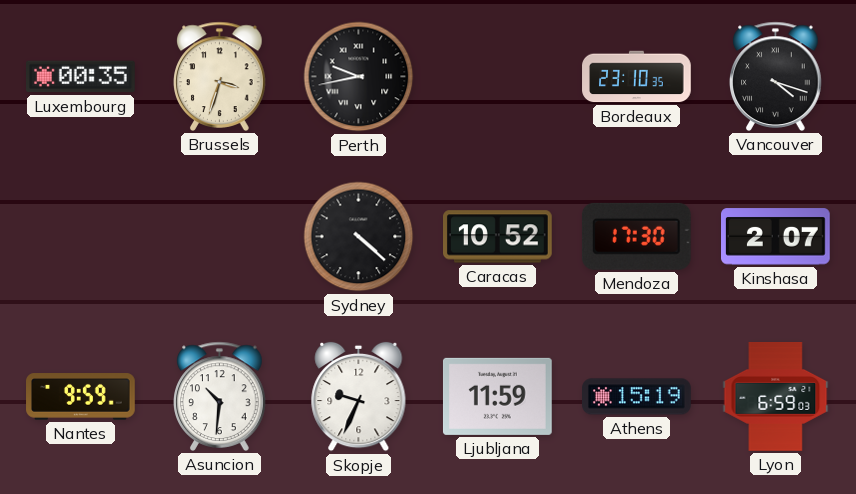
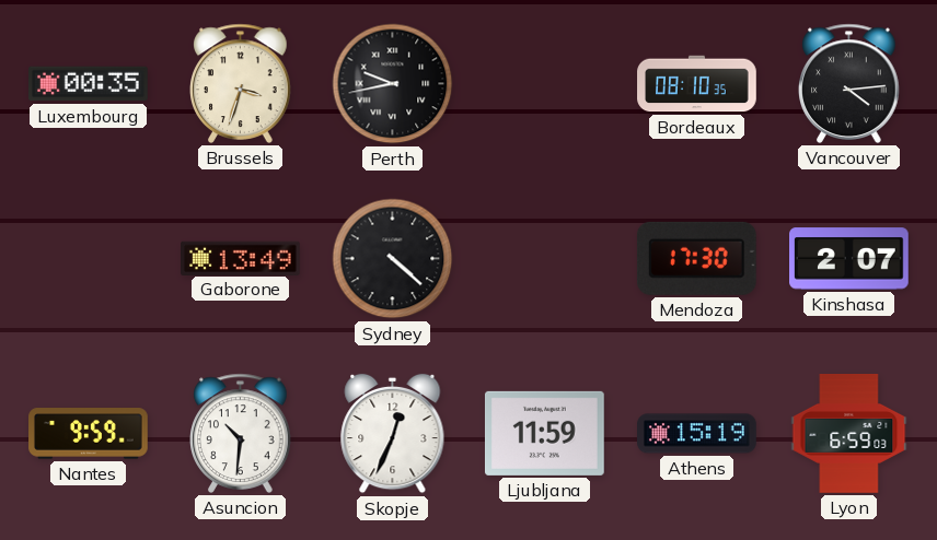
Bordeaux: 23:10 -> 08:10
Vancouver: 4:18 -> 4:14
Gaborone: none -> 13:49
Caracas: 10:52 -> none
Skopje: 9:34 -> 12:34
